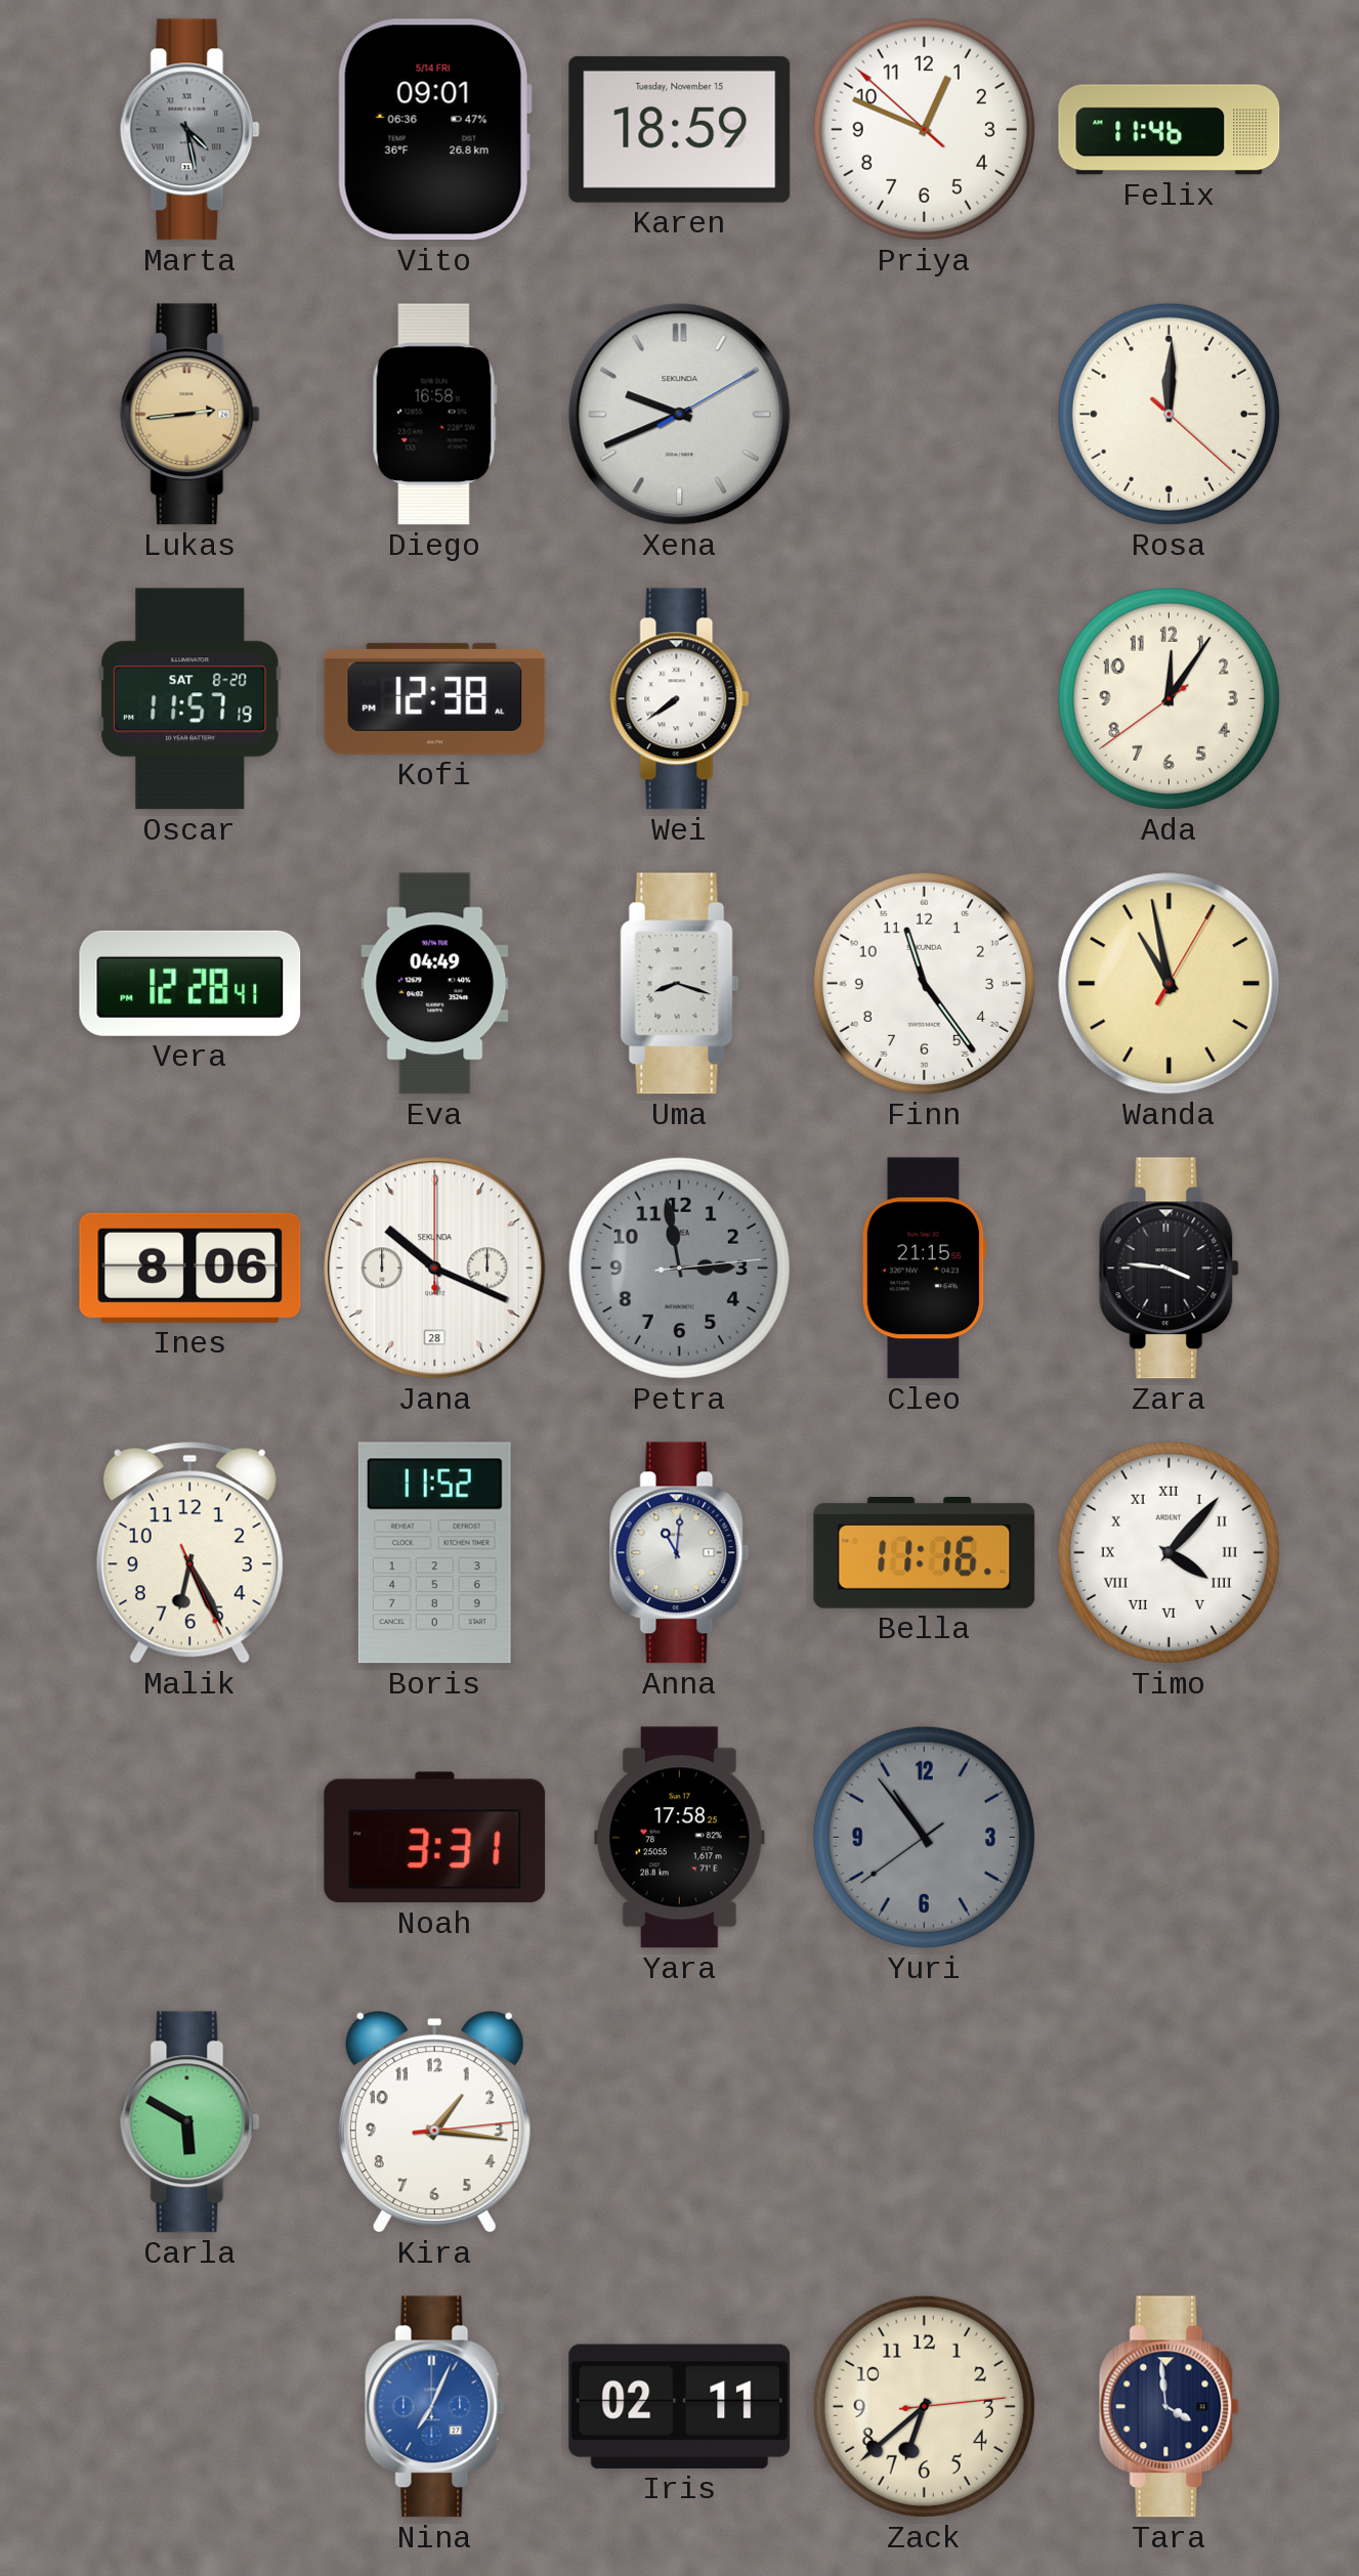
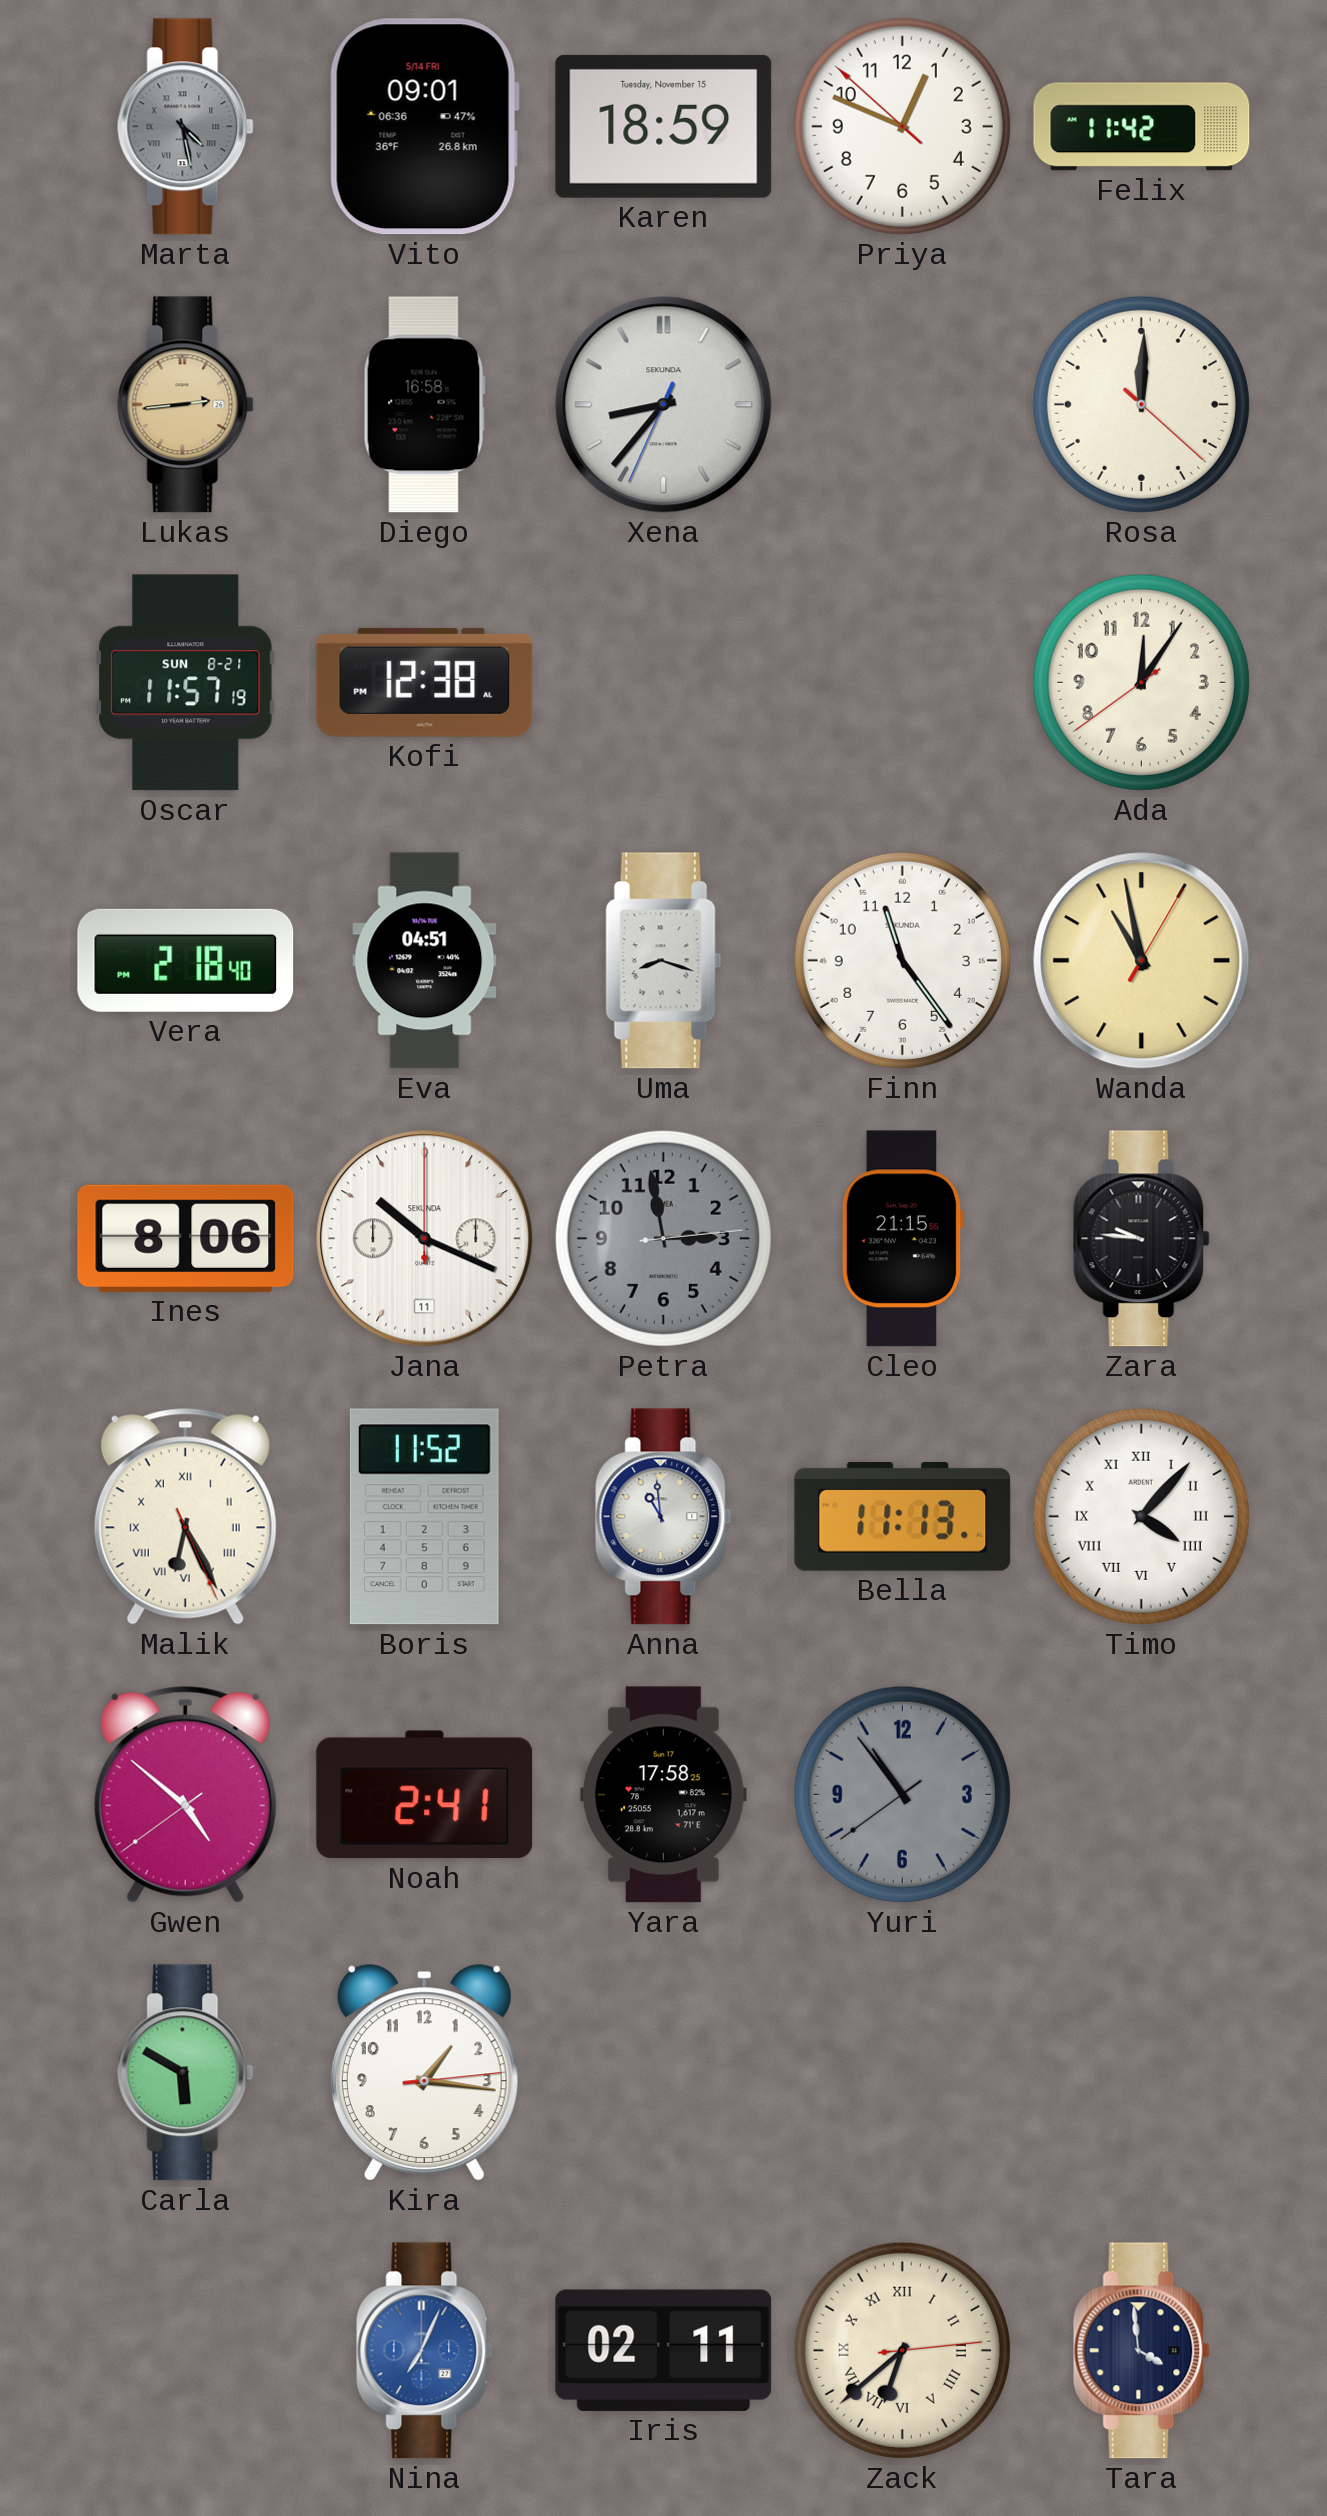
Felix: 11:46 -> 11:42
Xena: 9:41 -> 8:36
Oscar date: SAT 8-20 -> SUN 8-21
Wei: 7:39 -> none
Vera: 12:28 -> 2:18
Eva: 04:49 -> 04:51
Jana date: 28 -> 11
Zara: 3:46 -> 9:46
Malik numerals: Arabic -> Roman
Anna: 11:01 -> 10:59
Bella: 11:16 -> 11:13
Gwen: none -> 4:51
Noah: 3:31 -> 2:41
Zack numerals: Arabic -> Roman
